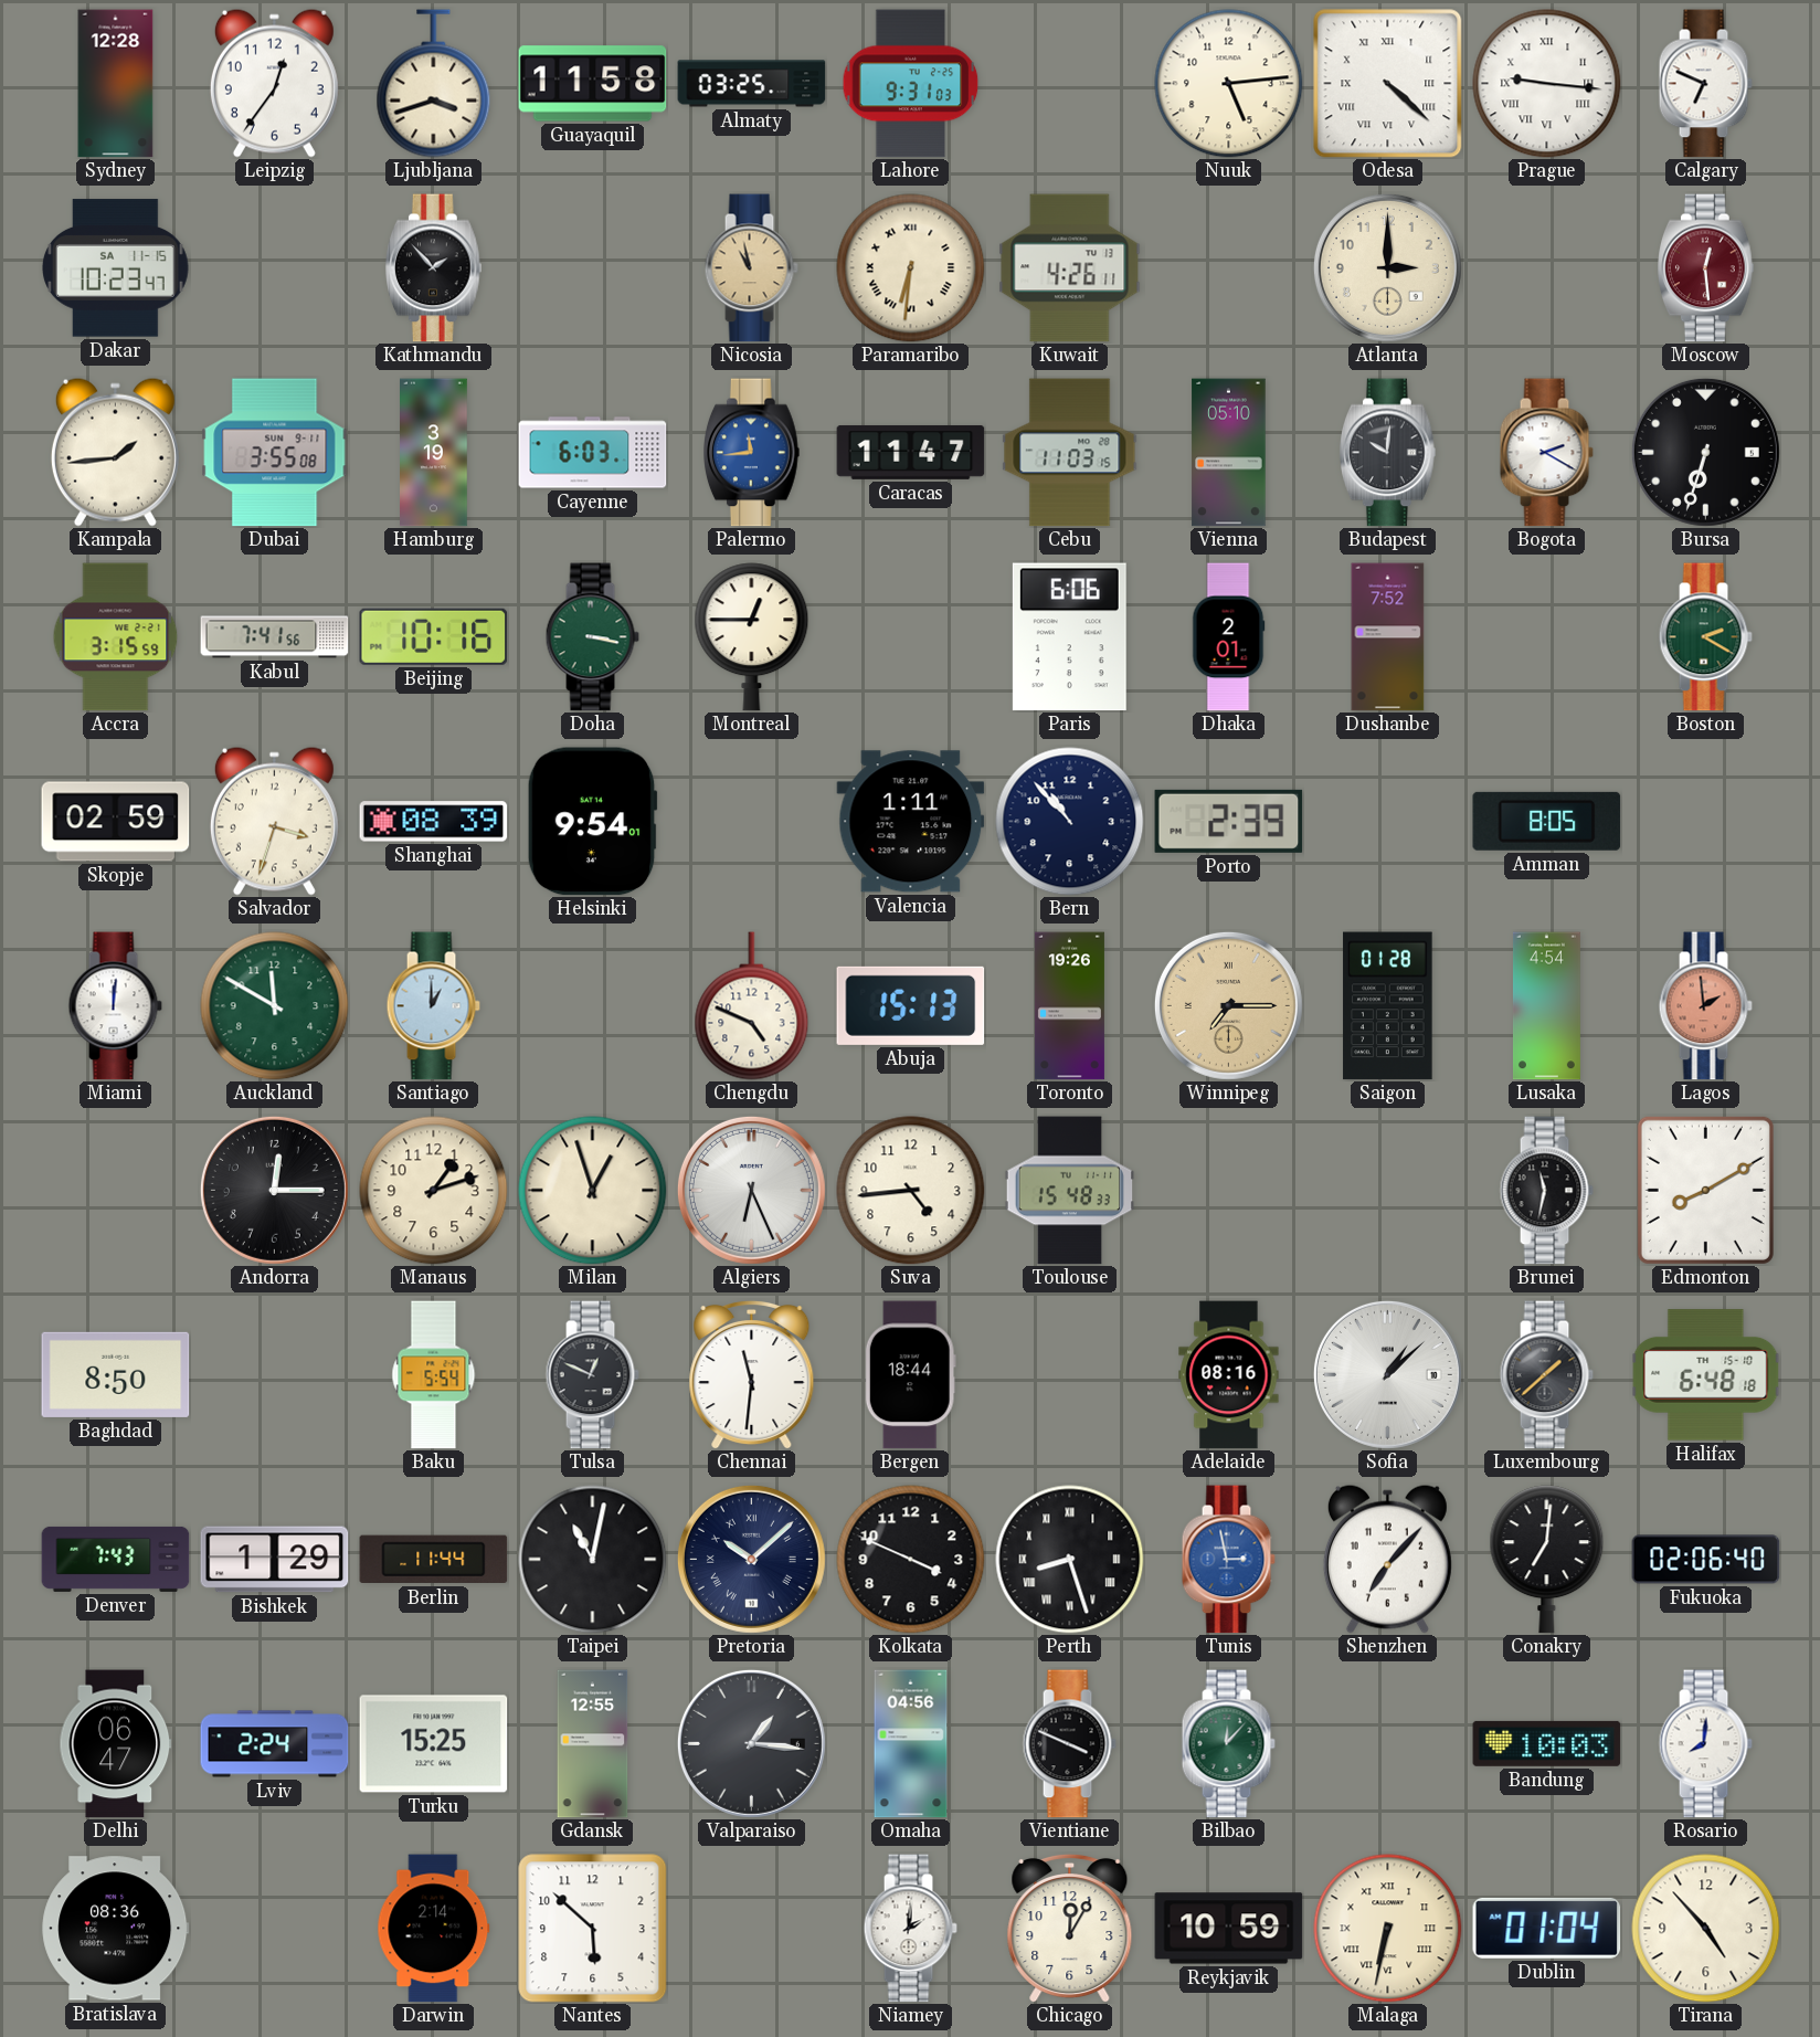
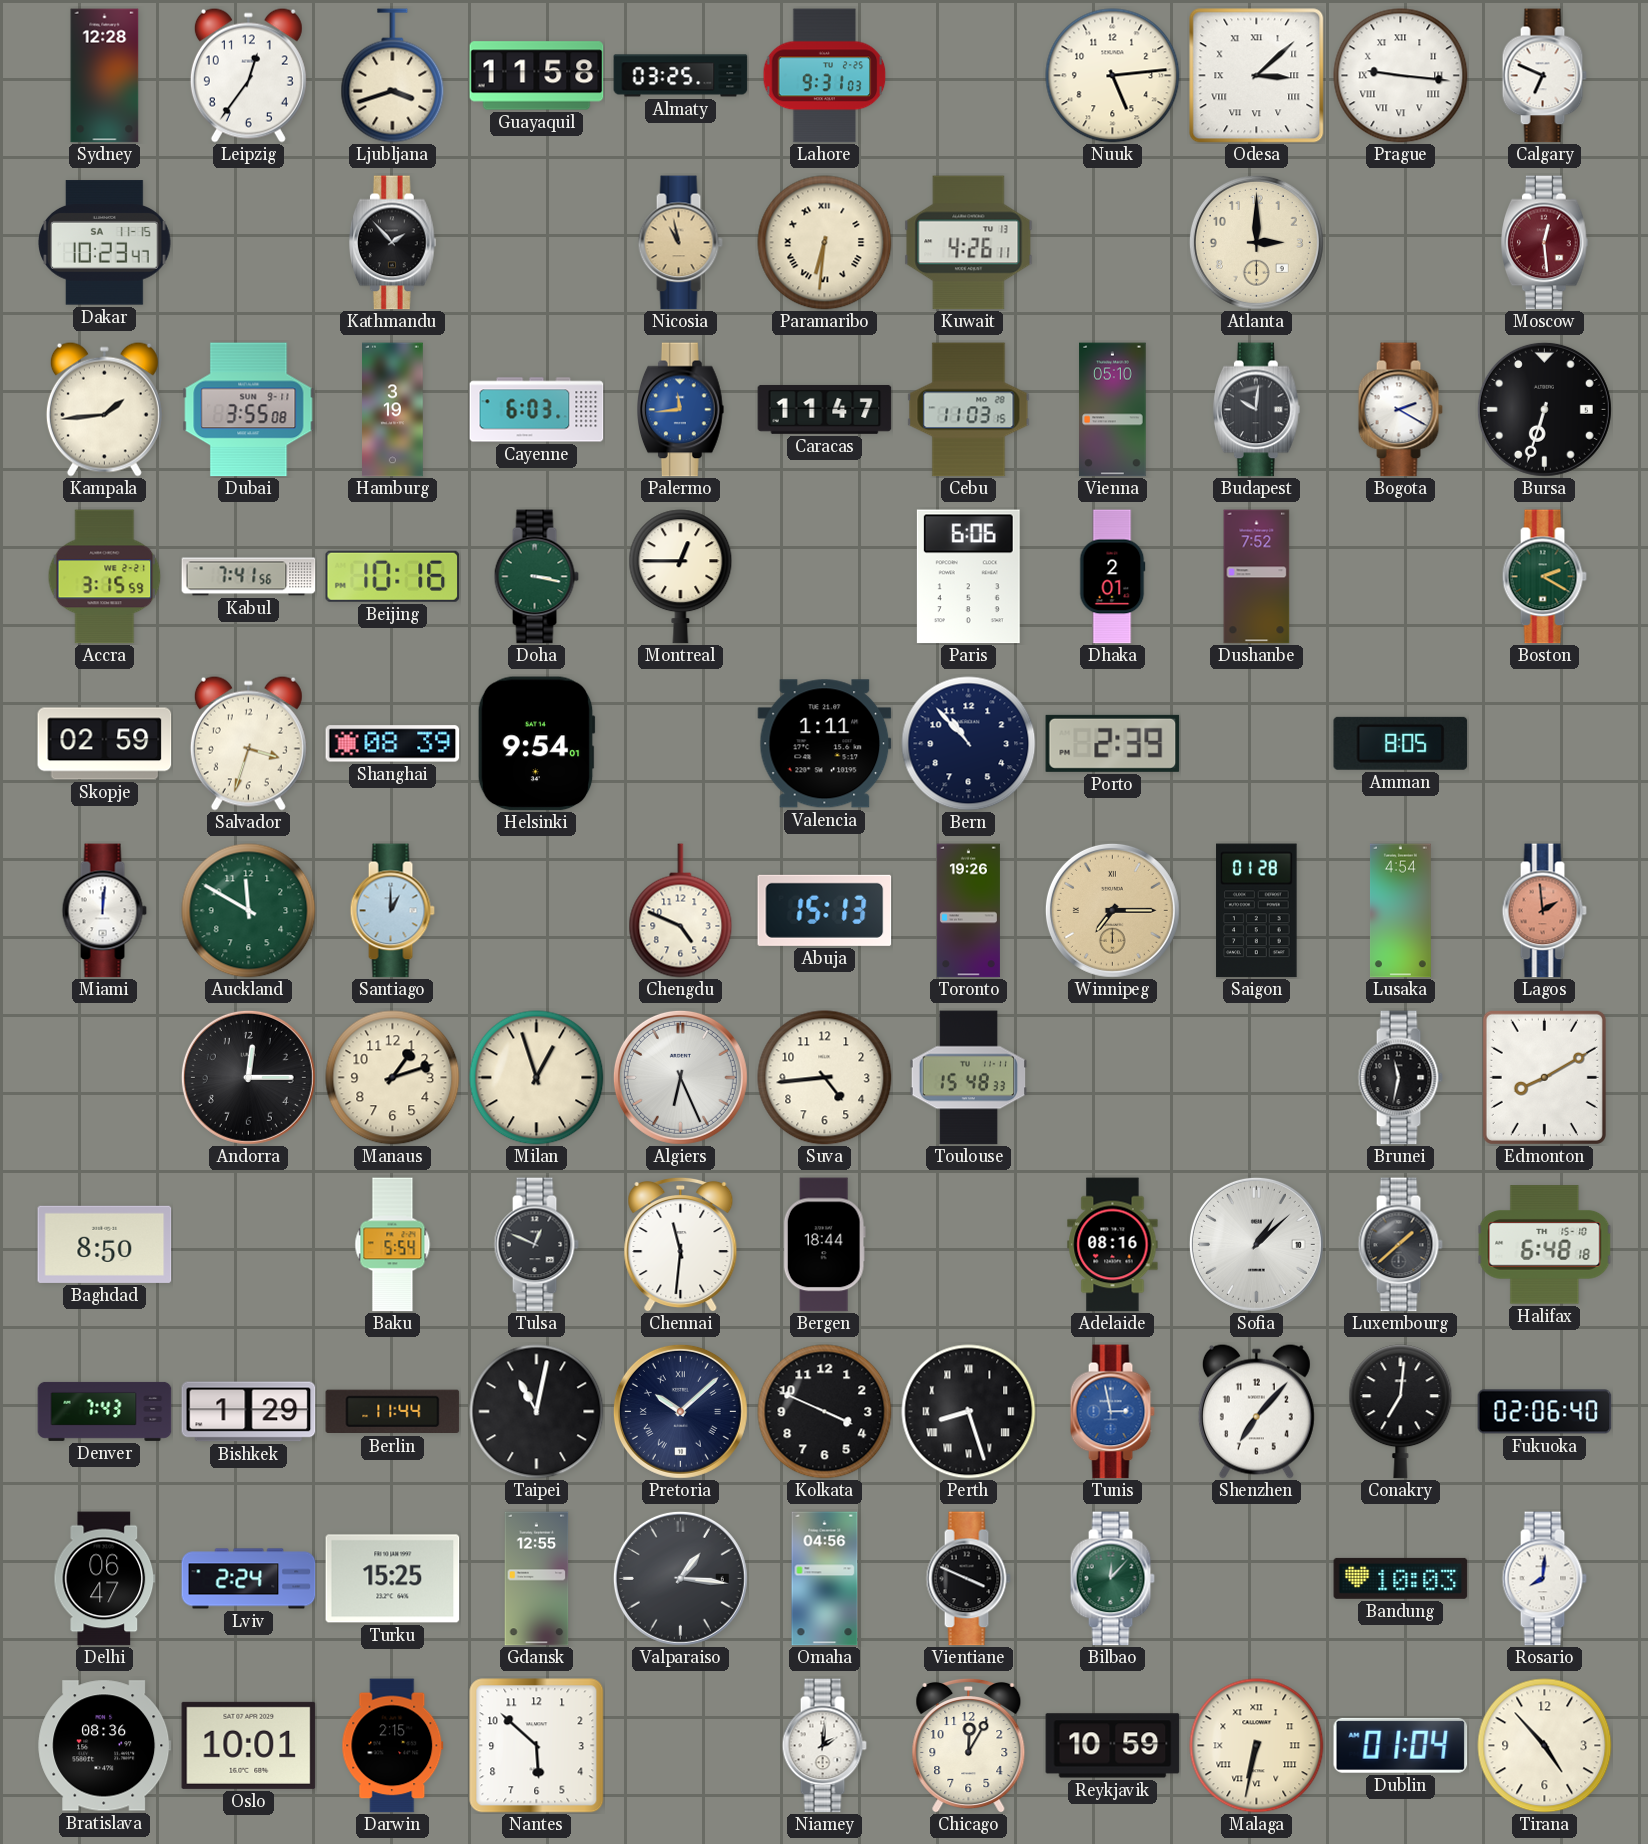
Odesa: 4:22 -> 3:08
Oslo: none -> 10:01
Darwin: 2:14 -> 2:15
